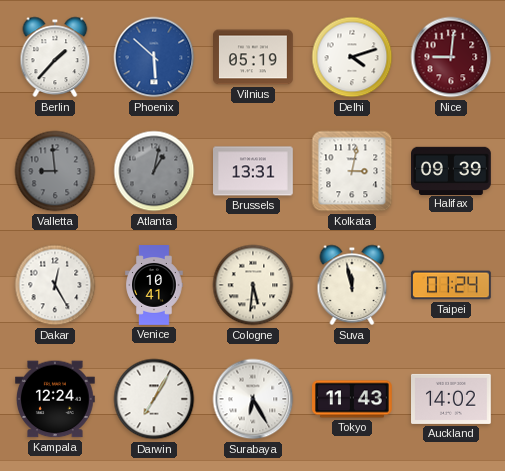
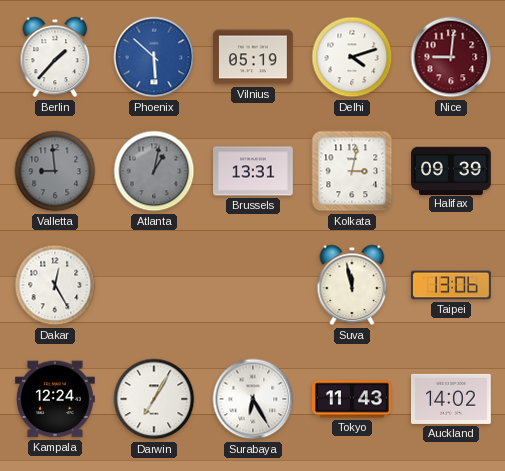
Venice: 10:41 -> none
Cologne: 5:31 -> none
Taipei: 01:24 -> 13:06
